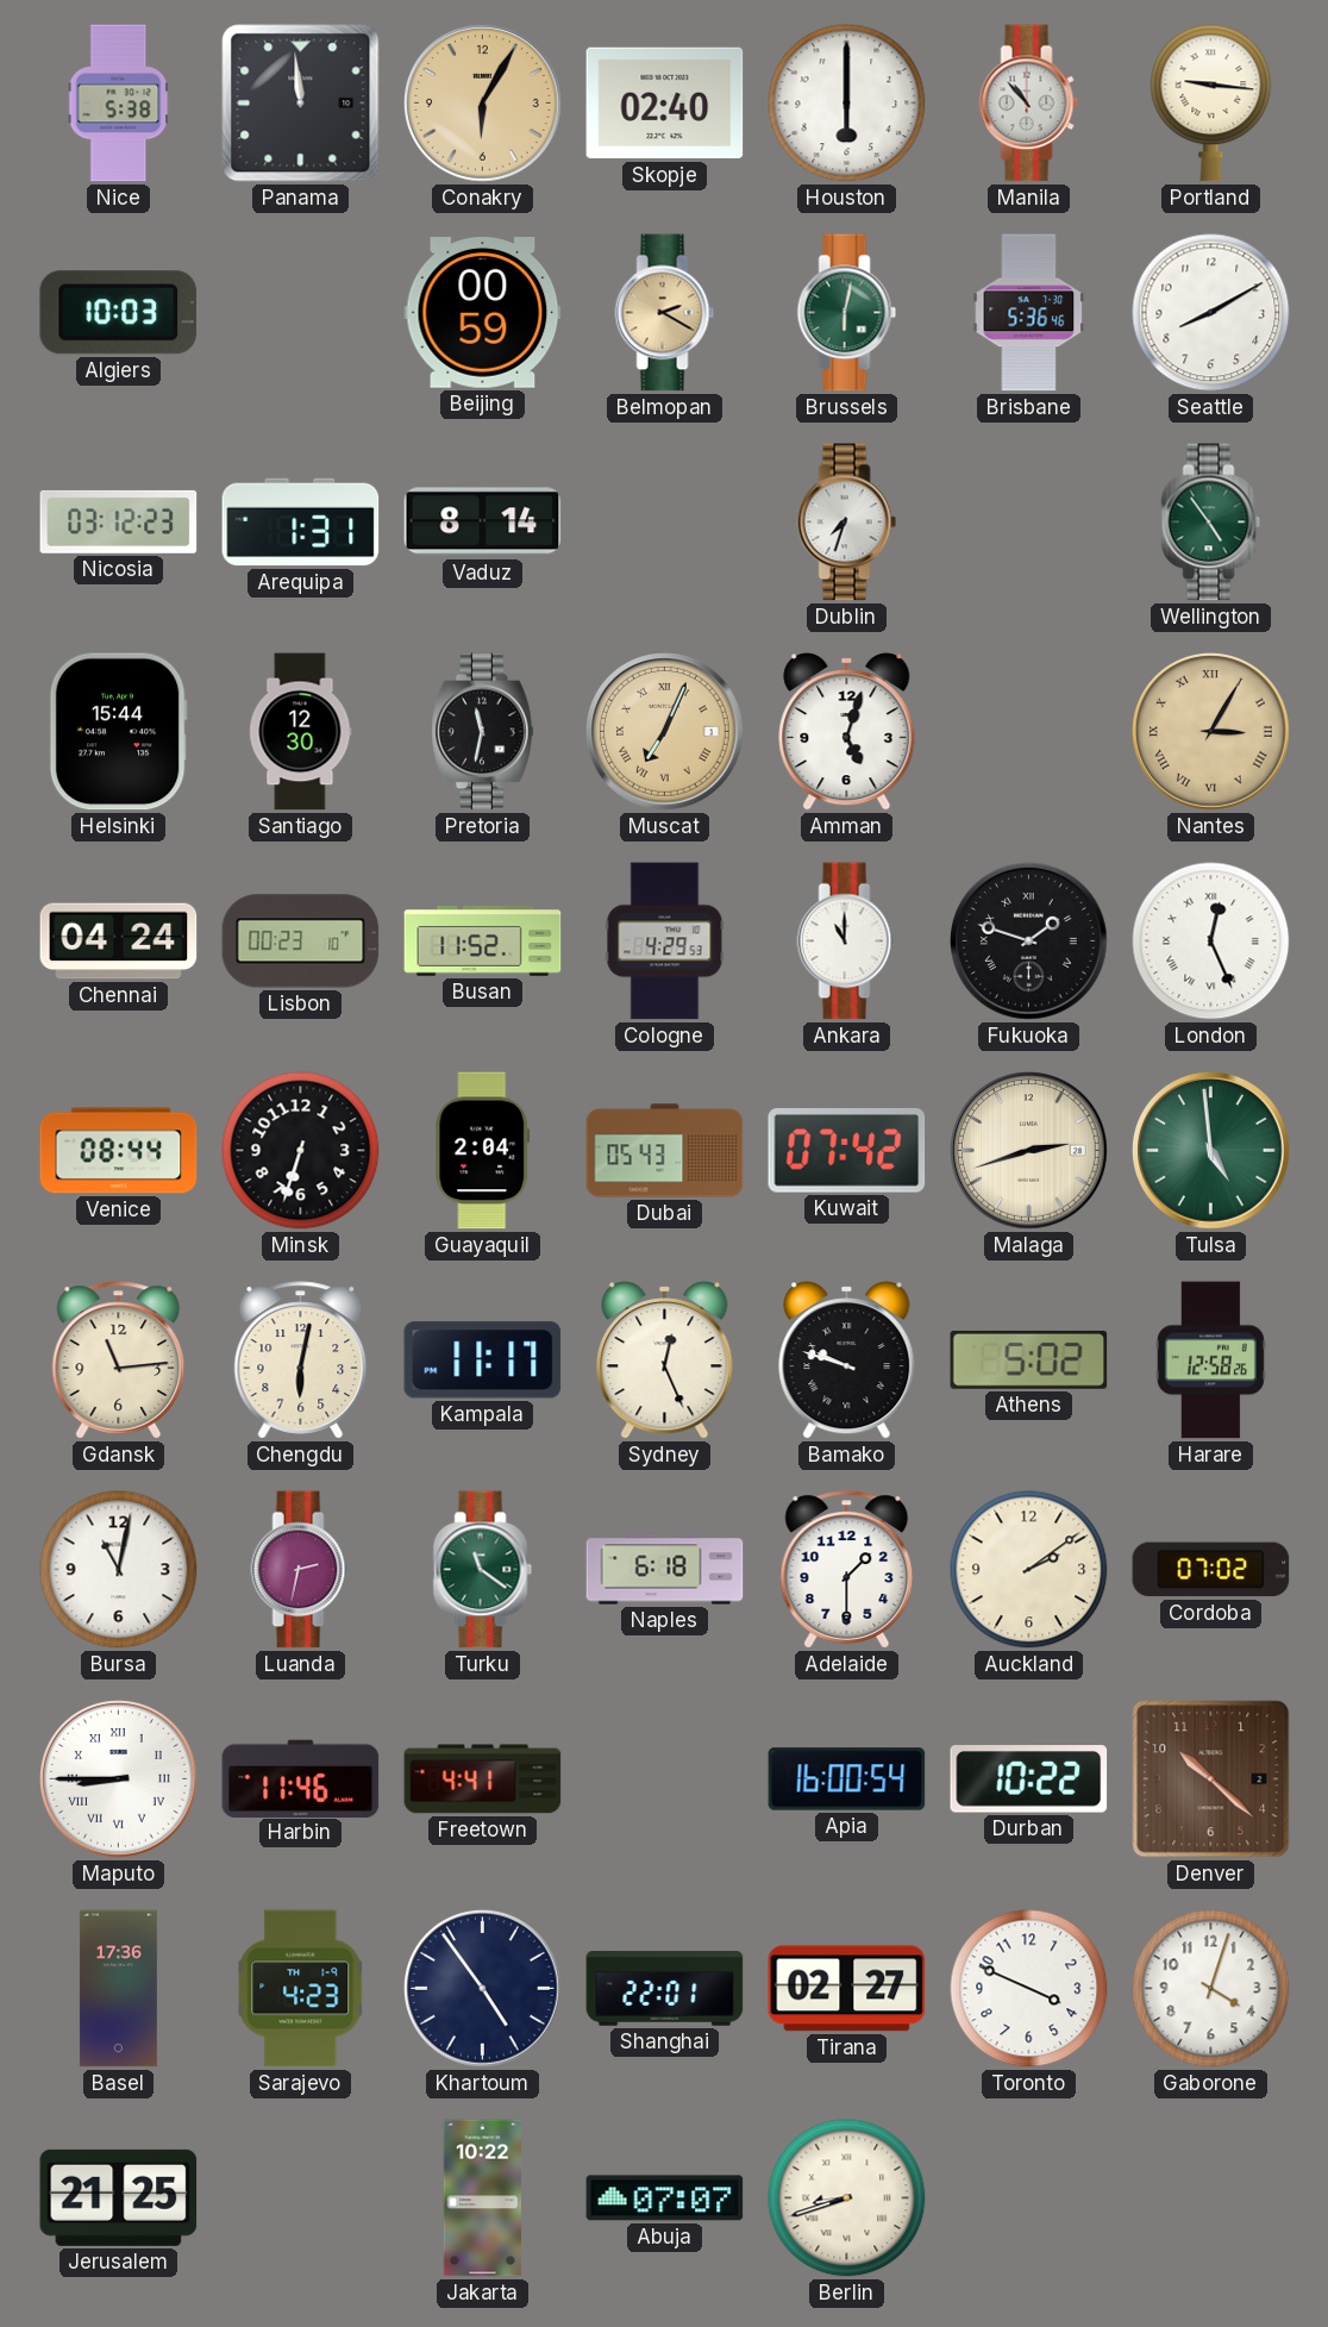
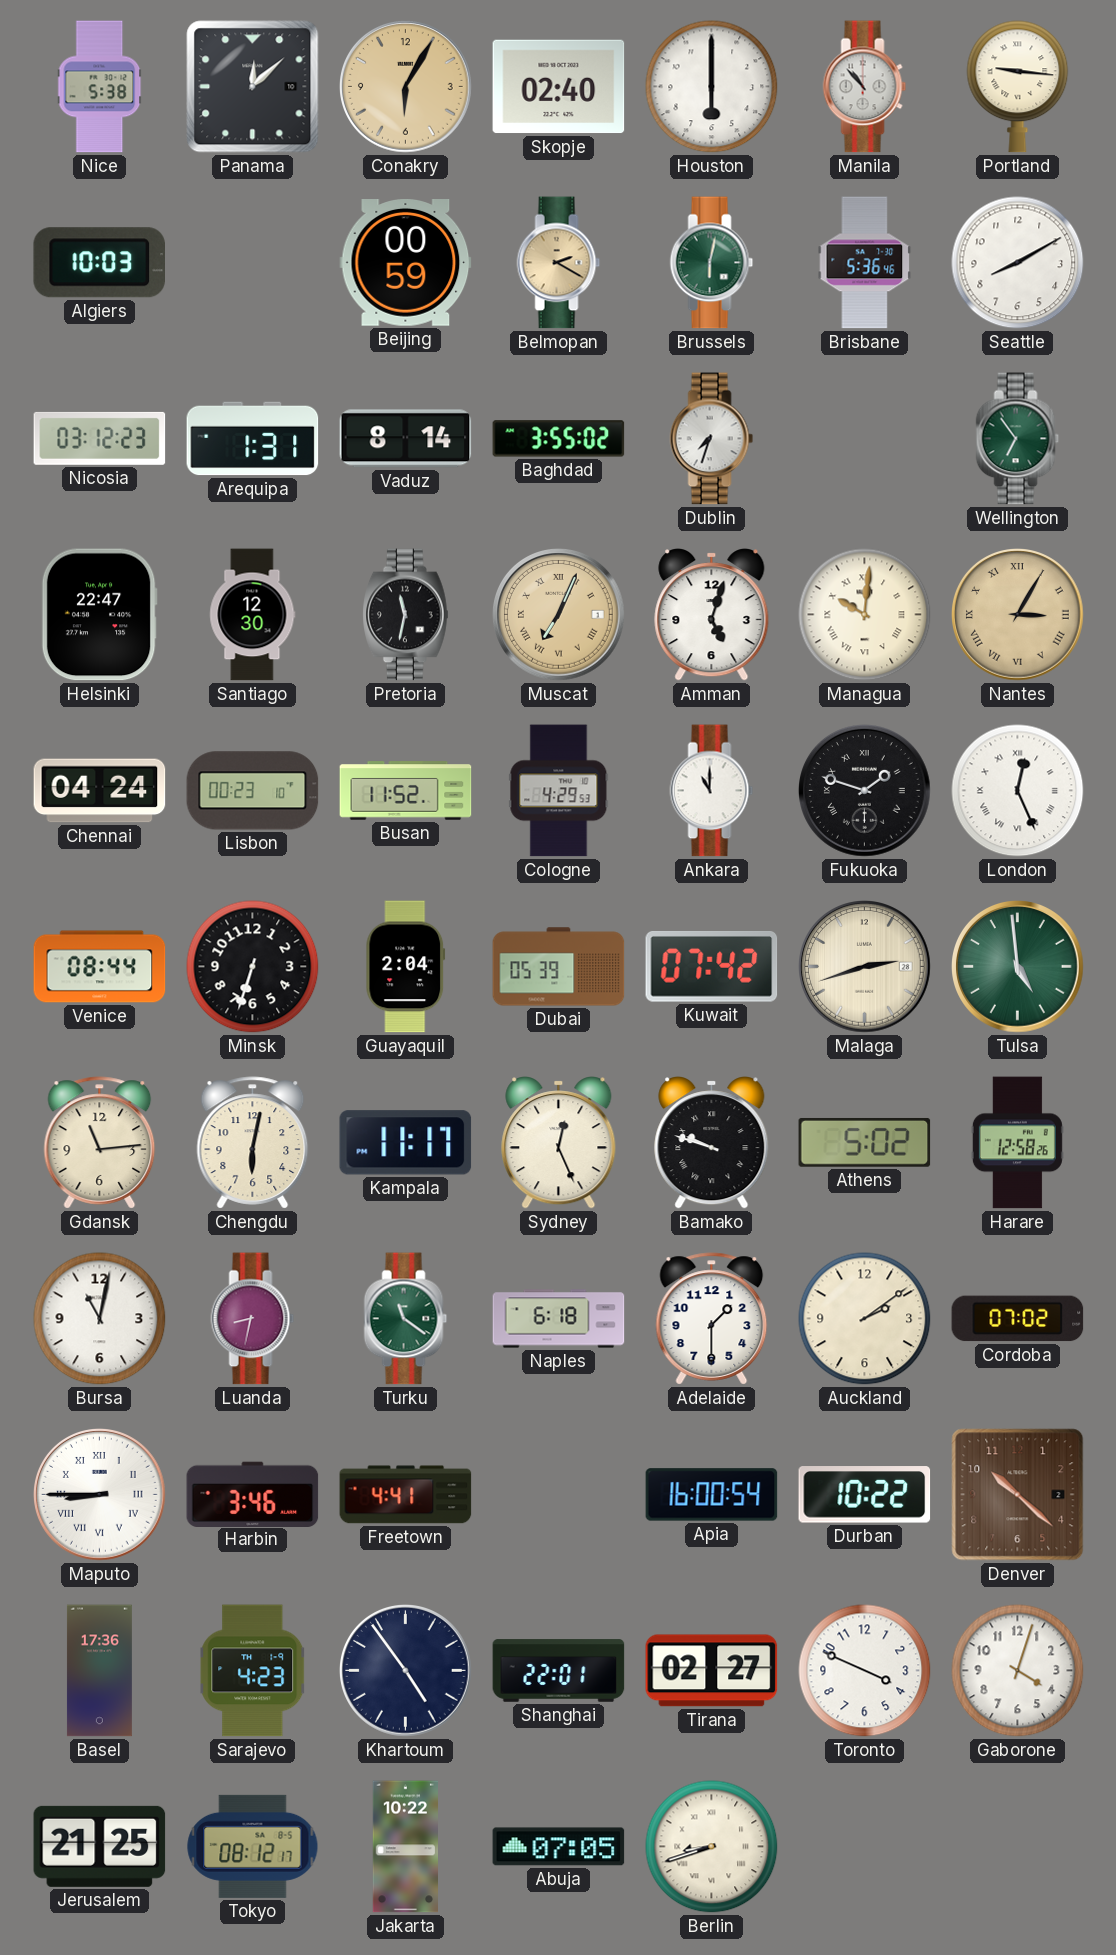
Panama: 11:59 -> 12:08
Baghdad: none -> 3:55
Wellington: 4:54 -> 6:54
Helsinki: 15:44 -> 22:47
Managua: none -> 10:01
Dubai: 05:43 -> 05:39
Luanda: 2:32 -> 8:32
Harbin: 11:46 -> 3:46
Tokyo: none -> 08:12
Abuja: 07:07 -> 07:05
